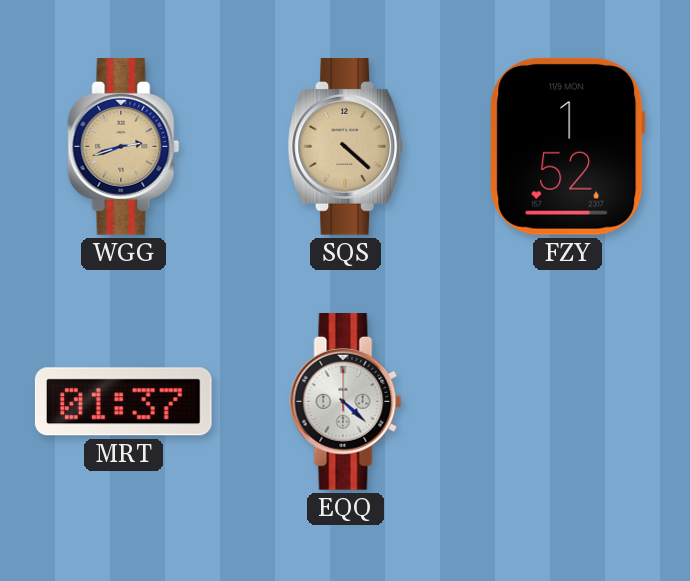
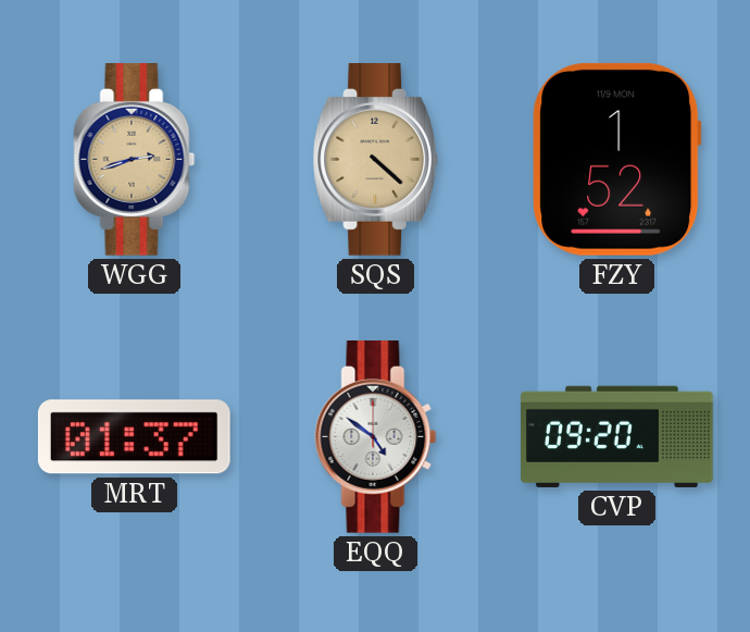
EQQ: 4:22 -> 4:51
CVP: none -> 09:20
